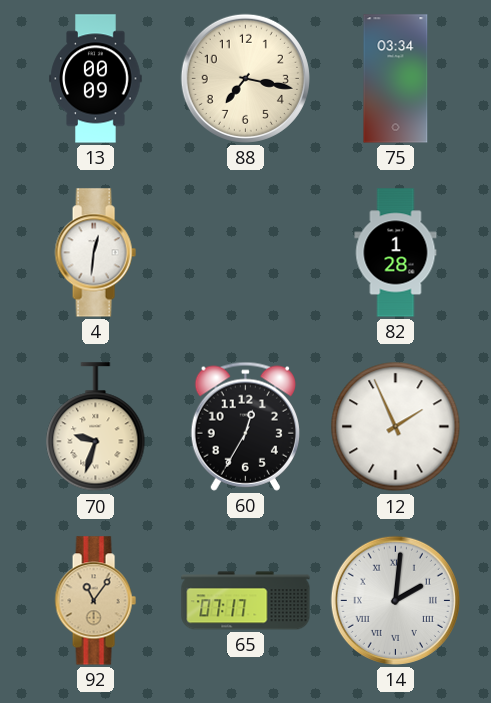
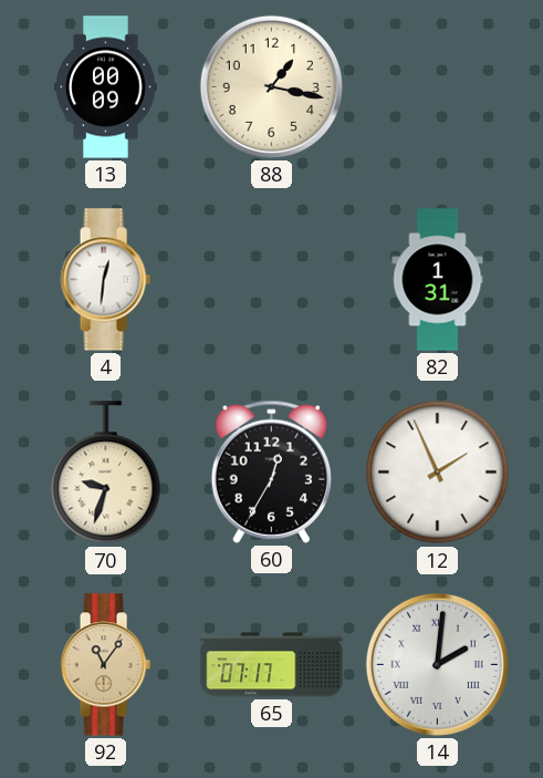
88: 7:17 -> 1:17
75: 03:34 -> none
82: 1:28 -> 1:31
